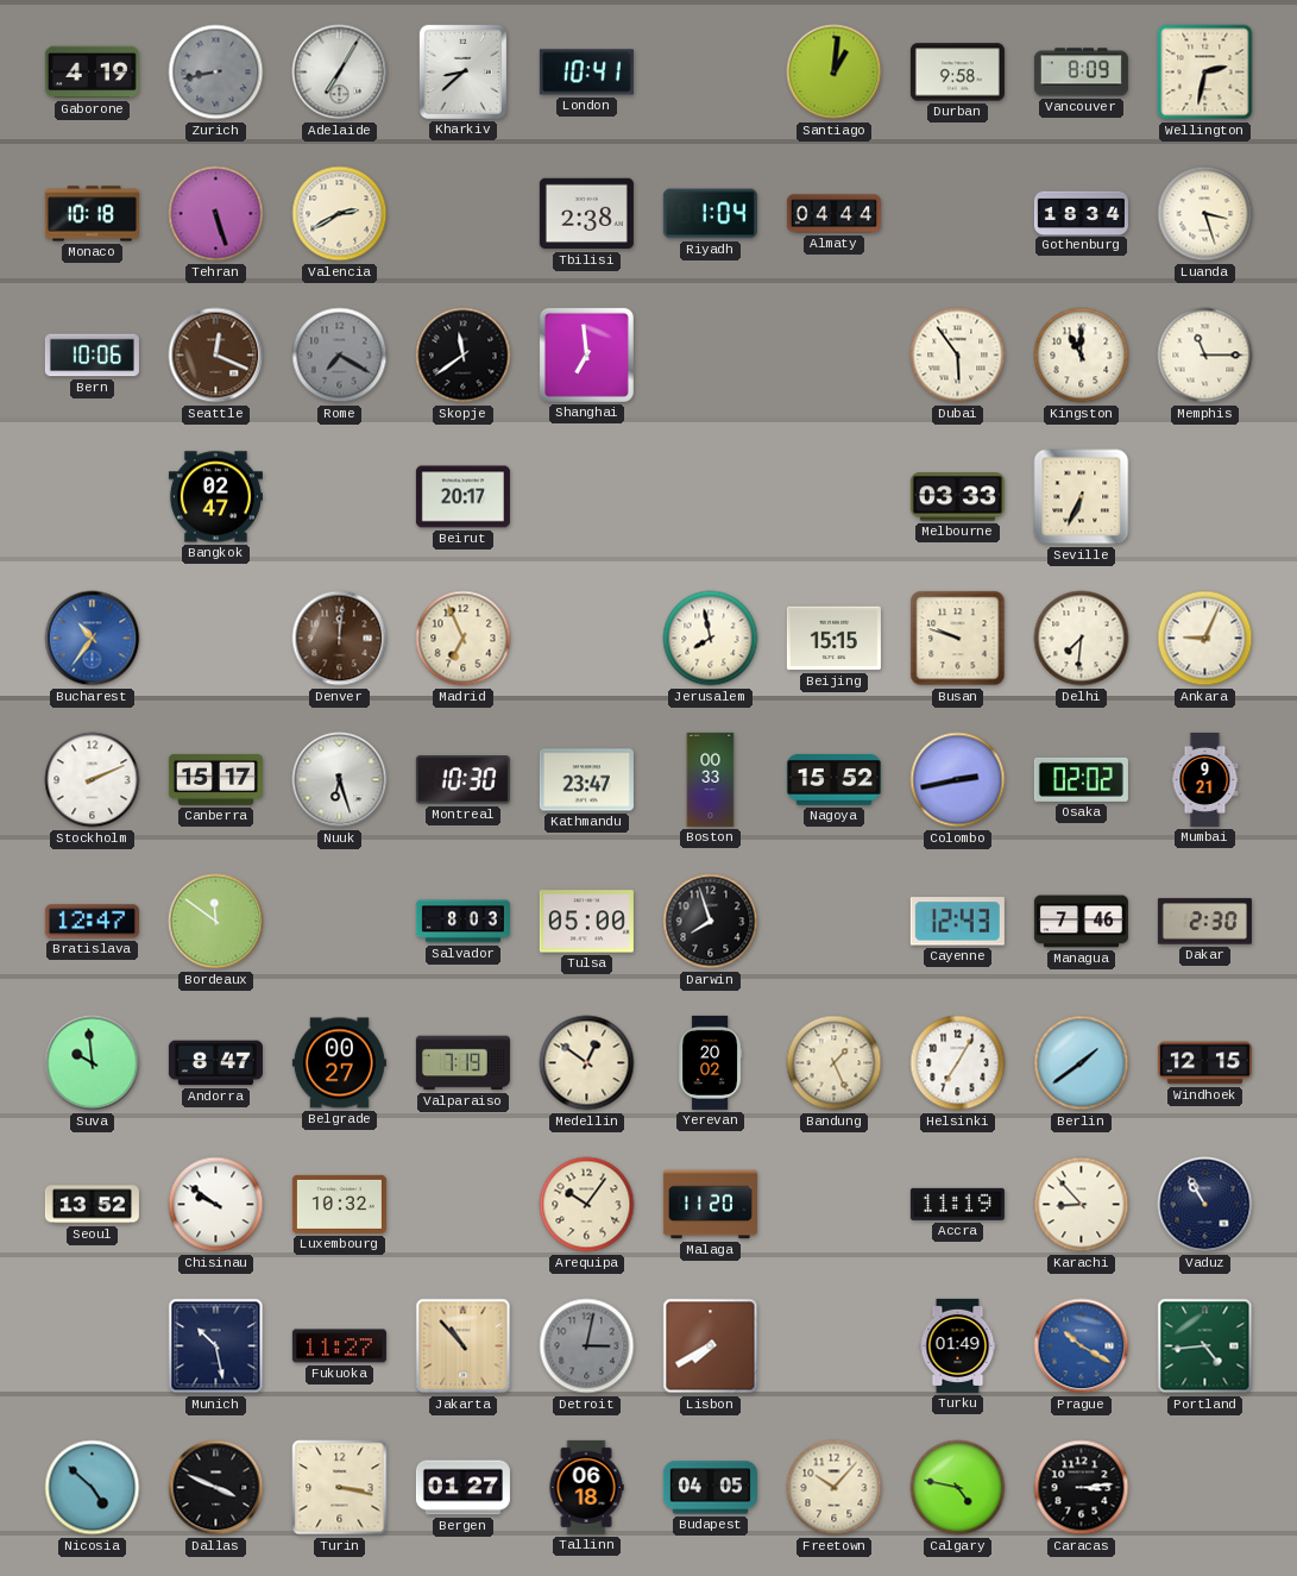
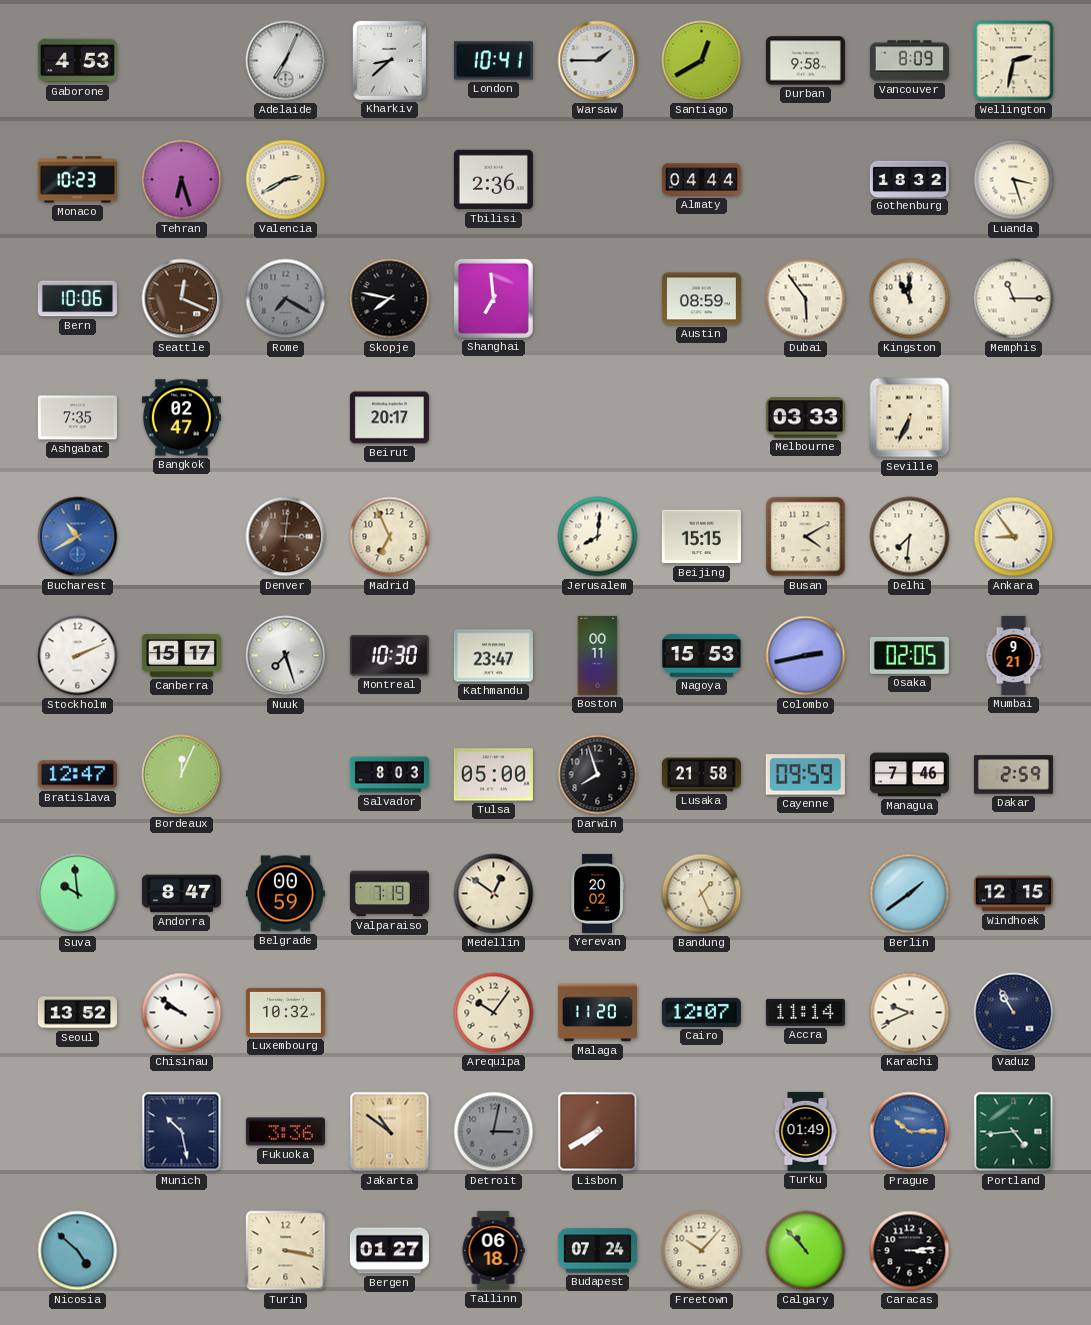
Gaborone: 4:19 -> 4:53
Zurich: 8:43 -> none
Adelaide: 7:05 -> 7:04
Warsaw: none -> 1:45
Santiago: 1:01 -> 12:40
Monaco: 10:18 -> 10:23
Tehran: 5:27 -> 6:27
Tbilisi: 2:38 -> 2:36
Riyadh: 1:04 -> none
Gothenburg: 18:34 -> 18:32
Skopje: 11:39 -> 7:47
Austin: none -> 08:59
Ashgabat: none -> 7:35
Bucharest: 10:36 -> 10:40
Denver: 12:01 -> 3:01
Jerusalem: 7:58 -> 8:01
Busan: 9:48 -> 4:10
Ankara: 9:04 -> 8:54
Nuuk: 6:27 -> 7:27
Boston: 00:33 -> 00:11
Nagoya: 15:52 -> 15:53
Osaka: 02:02 -> 02:05
Bordeaux: 11:51 -> 12:04
Lusaka: none -> 21:58
Cayenne: 12:43 -> 09:59
Dakar: 2:30 -> 2:59
Belgrade: 00:27 -> 00:59
Helsinki: 7:05 -> none
Cairo: none -> 12:07
Accra: 11:19 -> 11:14
Karachi: 8:53 -> 9:41
Fukuoka: 11:27 -> 3:36
Jakarta: 10:53 -> 10:51
Prague: 10:20 -> 10:15
Dallas: 3:49 -> none
Budapest: 04:05 -> 07:24
Calgary: 4:47 -> 10:53
